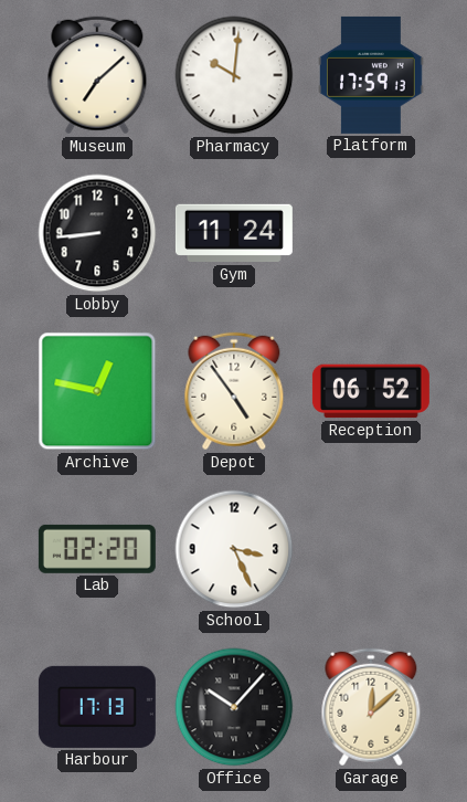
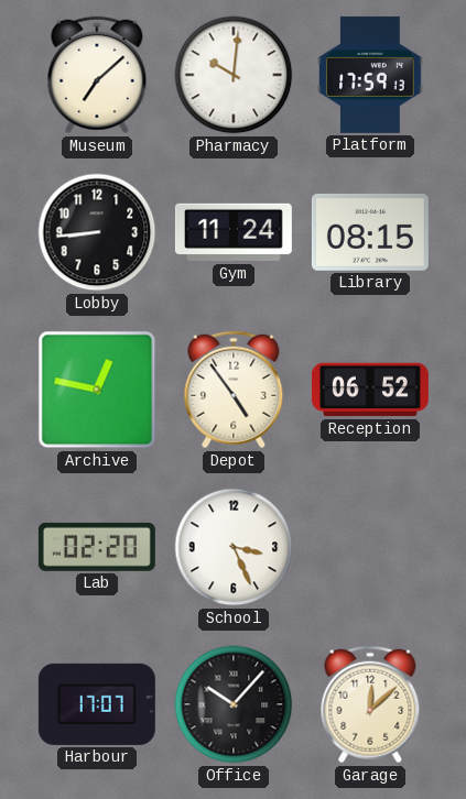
Library: none -> 08:15
Harbour: 17:13 -> 17:07
